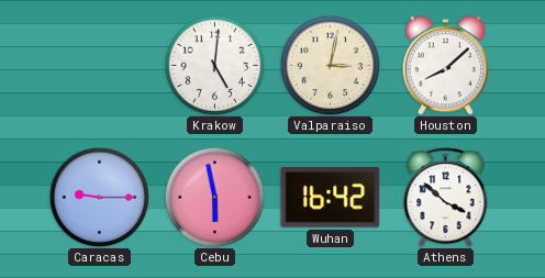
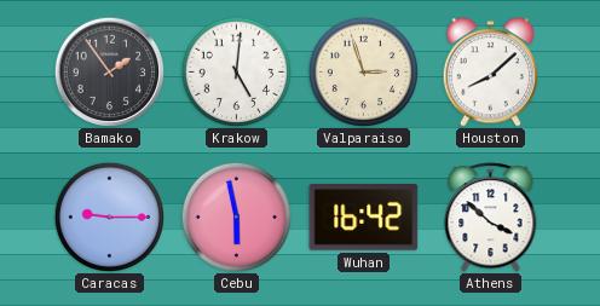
Bamako: none -> 1:54
Valparaiso: 3:02 -> 2:57
